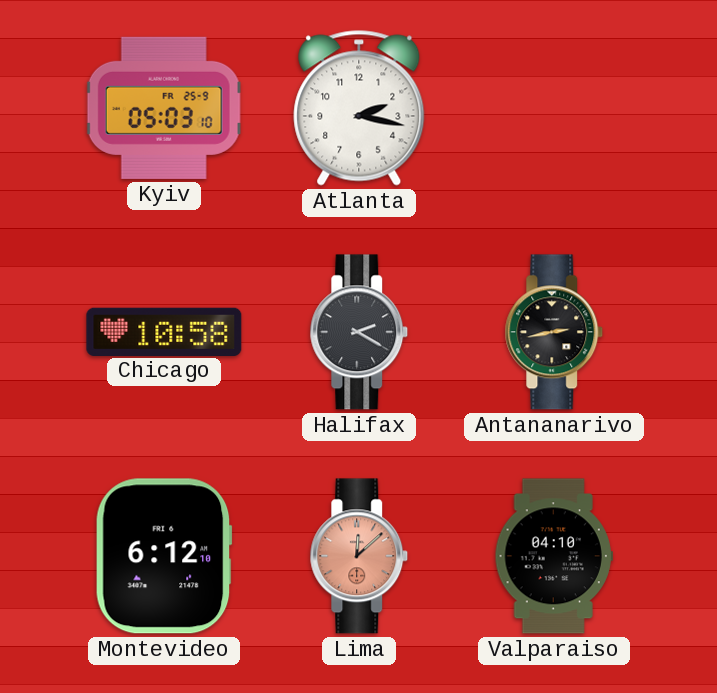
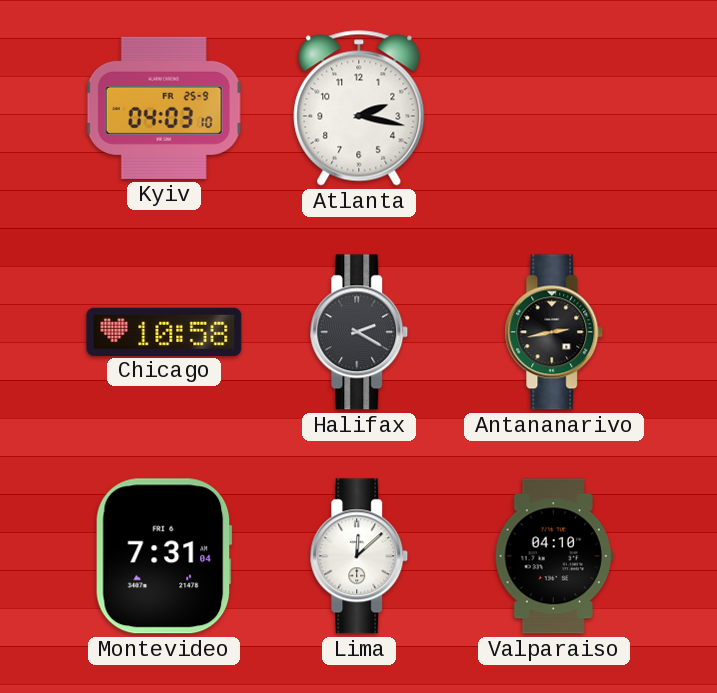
Kyiv: 05:03 -> 04:03
Montevideo: 6:12 -> 7:31
Lima dial: salmon -> white
